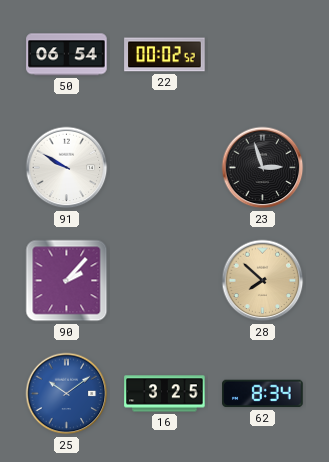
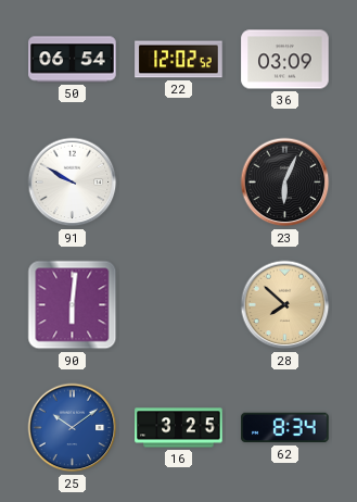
22: 00:02 -> 12:02
36: none -> 03:09
23: 2:57 -> 6:04
90: 2:07 -> 6:01
